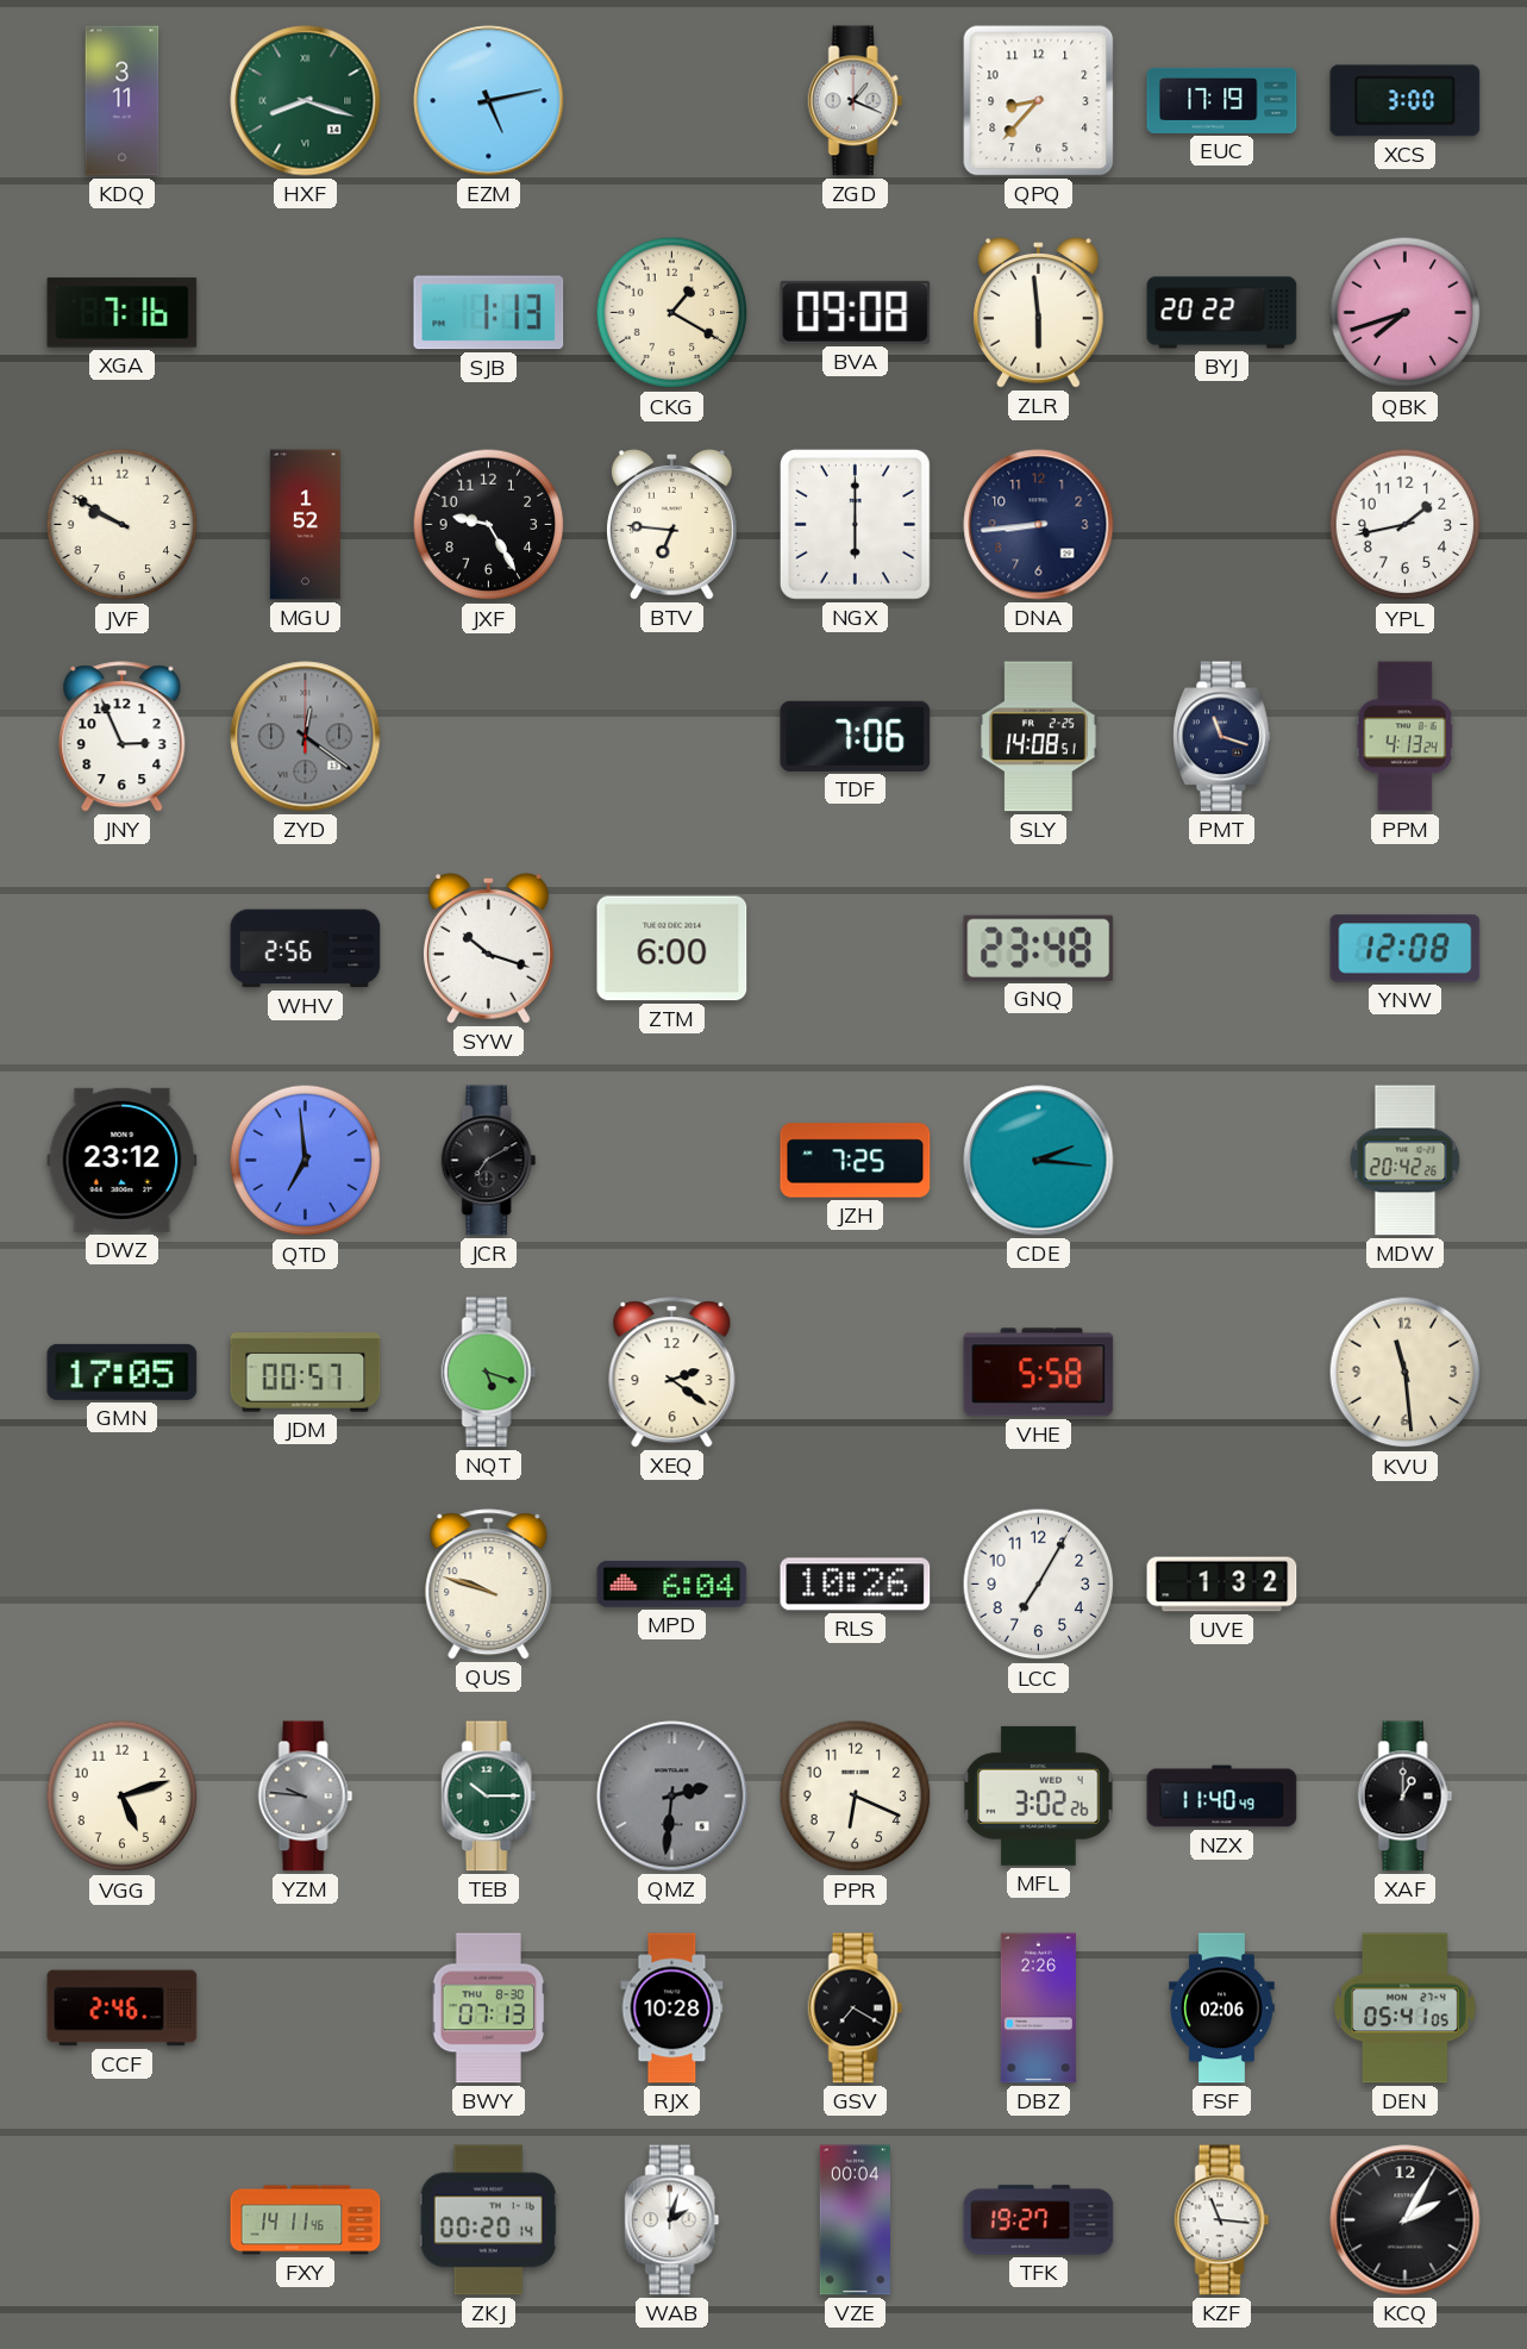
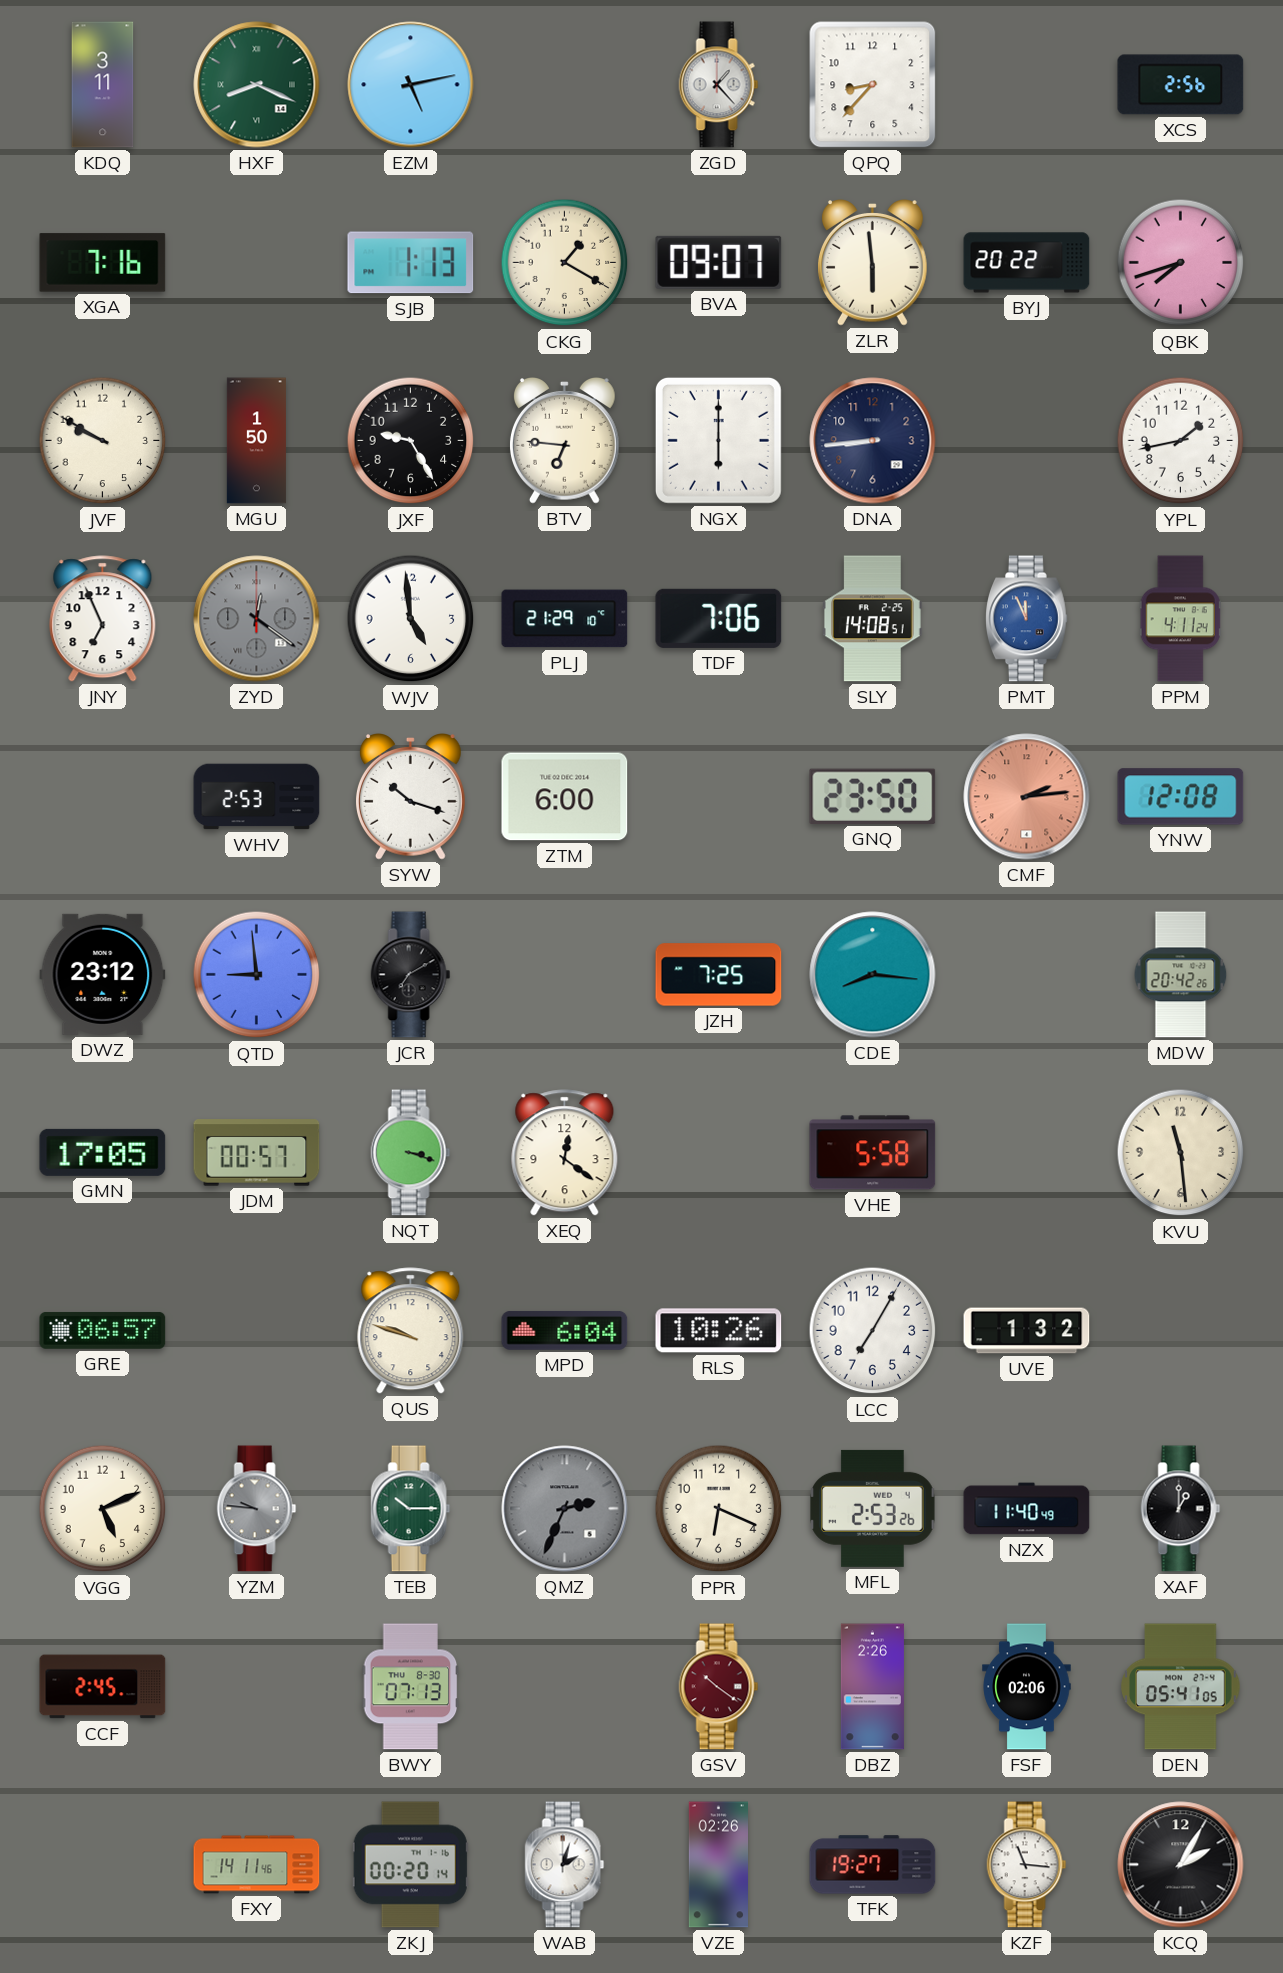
HXF: 8:18 -> 8:19
ZGD: 1:19 -> 1:23
EUC: 17:19 -> none
XCS: 3:00 -> 2:56
BVA: 09:08 -> 09:07
MGU: 1:52 -> 1:50
JNY: 2:56 -> 6:56
WJV: none -> 4:59
PLJ: none -> 21:29
PMT: 11:18 -> 11:56
PMT dial: navy -> blue
PPM: 4:13 -> 4:11
WHV: 2:56 -> 2:53
GNQ: 23:48 -> 23:50
CMF: none -> 2:14
QTD: 6:59 -> 8:59
CDE: 2:16 -> 8:16
NQT: 5:18 -> 3:18
XEQ: 2:21 -> 12:21
GRE: none -> 06:57
VGG: 5:12 -> 5:11
QMZ: 2:31 -> 2:34
MFL: 3:02 -> 2:53
CCF: 2:46 -> 2:45
RJX: 10:28 -> none
GSV: 7:20 -> 10:21
GSV dial: black -> burgundy
VZE: 00:04 -> 02:26
